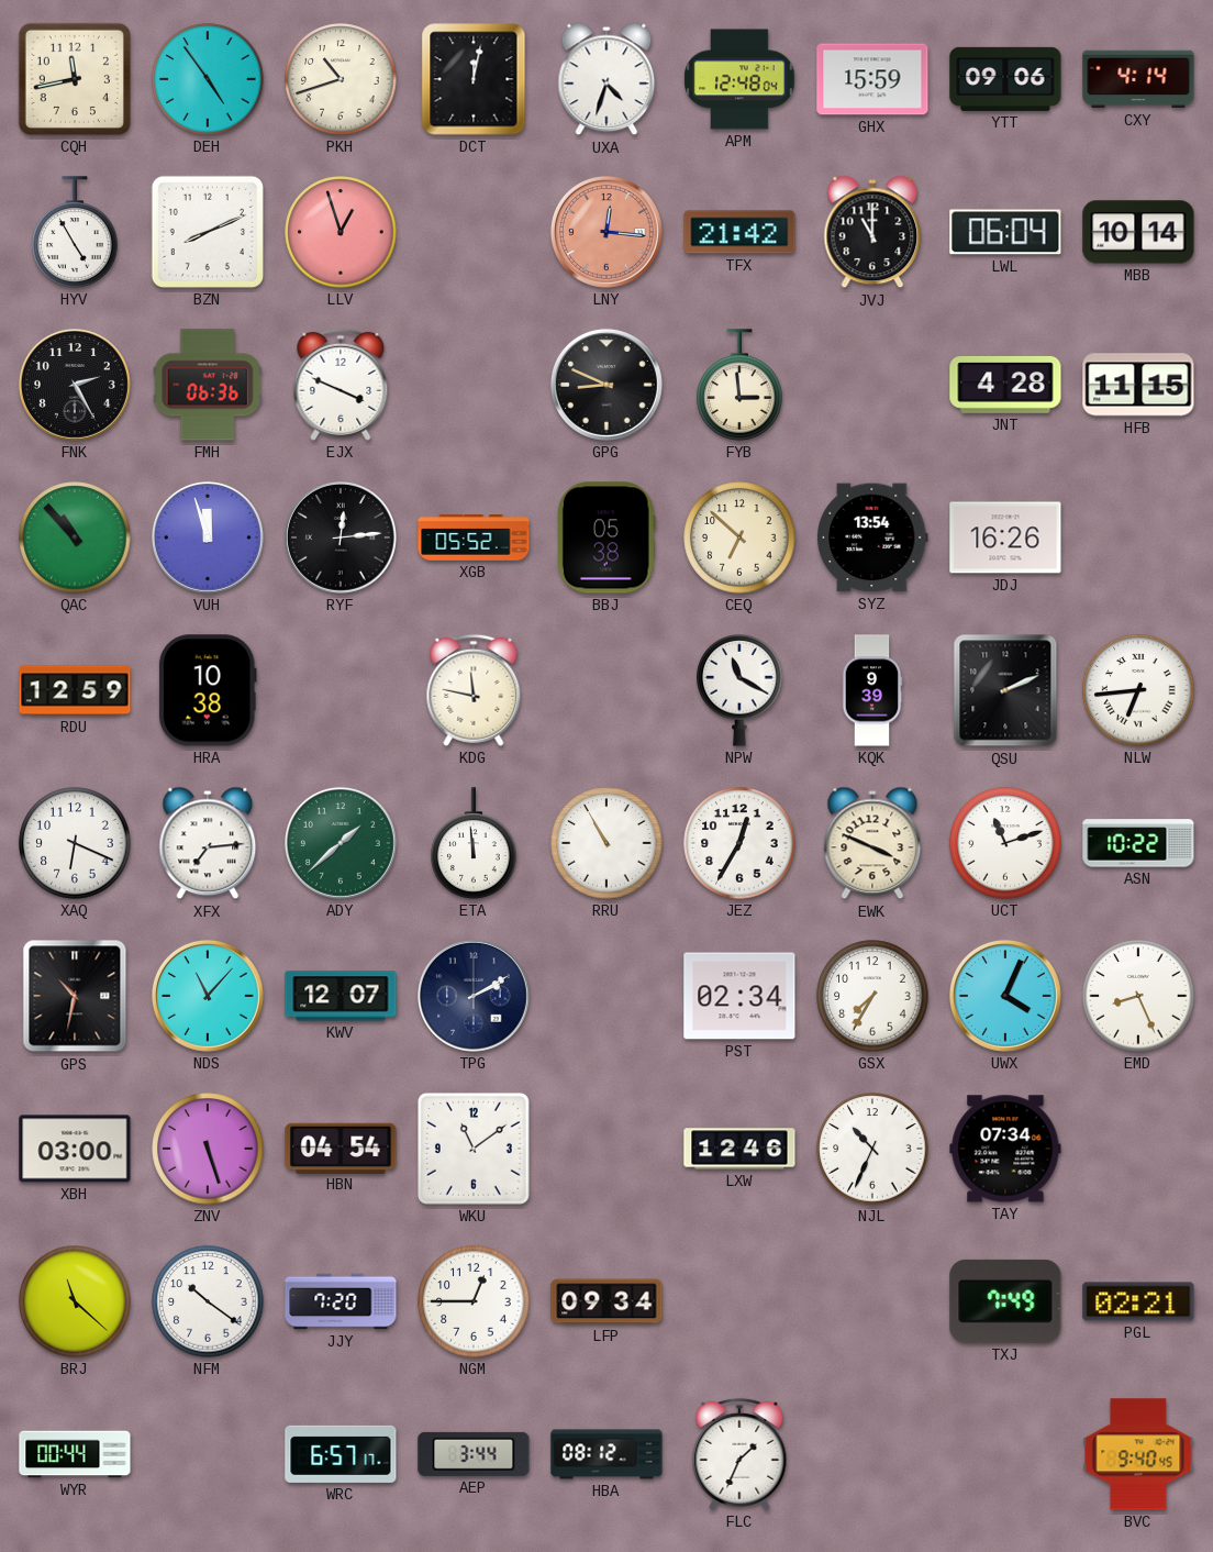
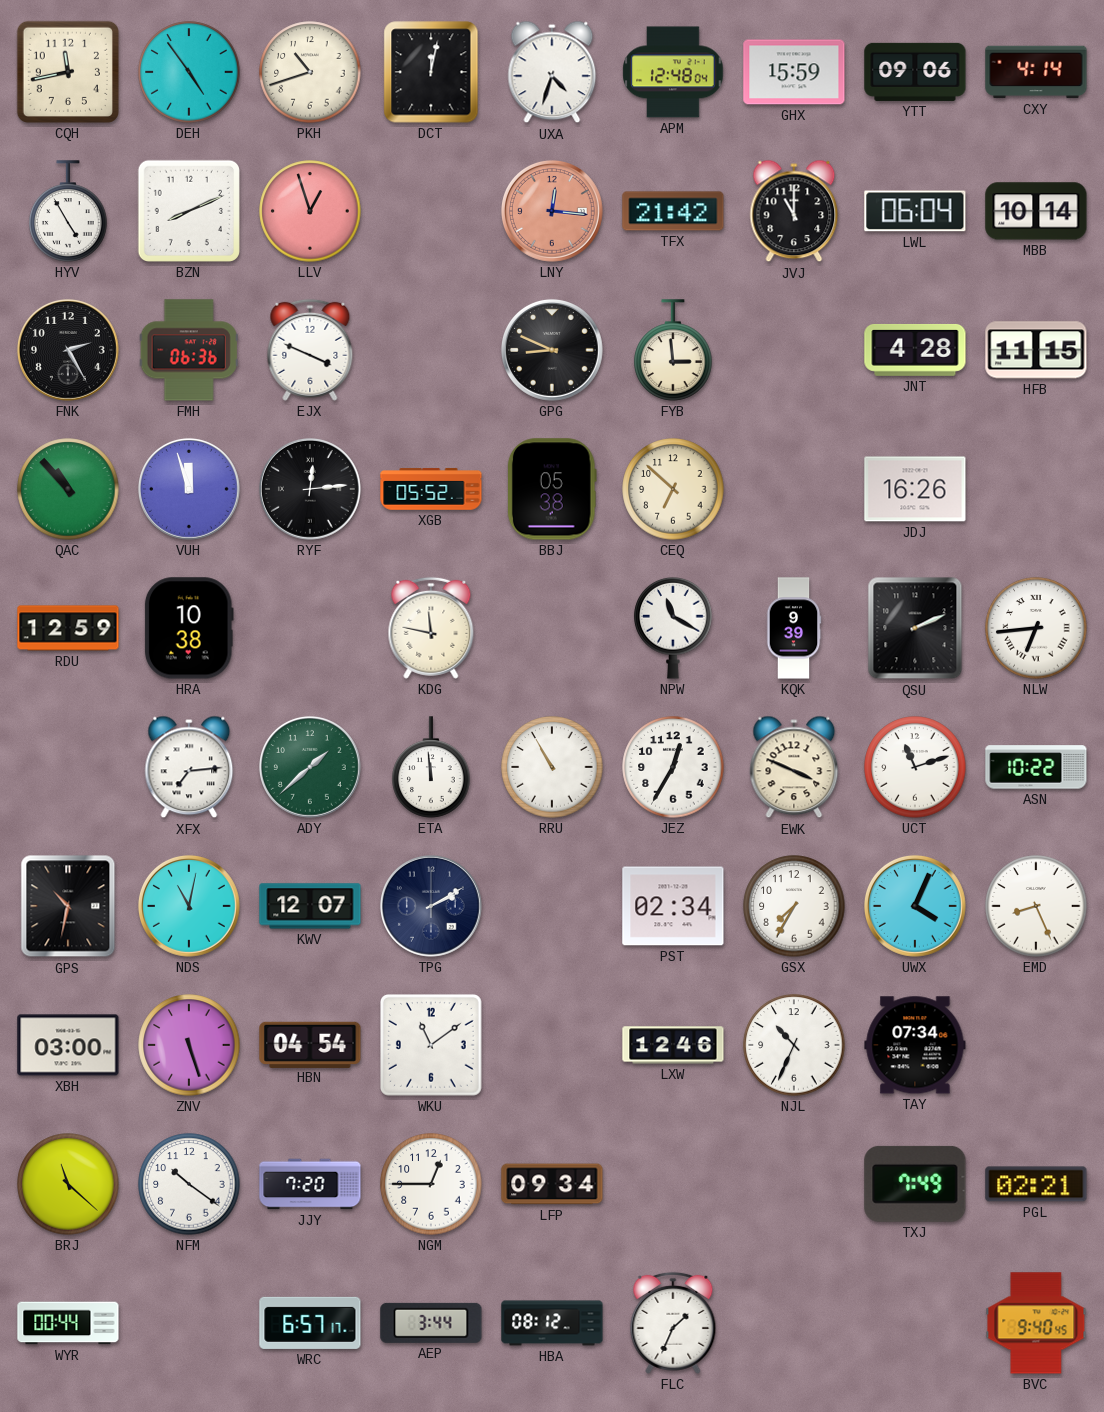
SYZ: 13:54 -> none
XAQ: 6:19 -> none
NDS: 11:07 -> 11:02
